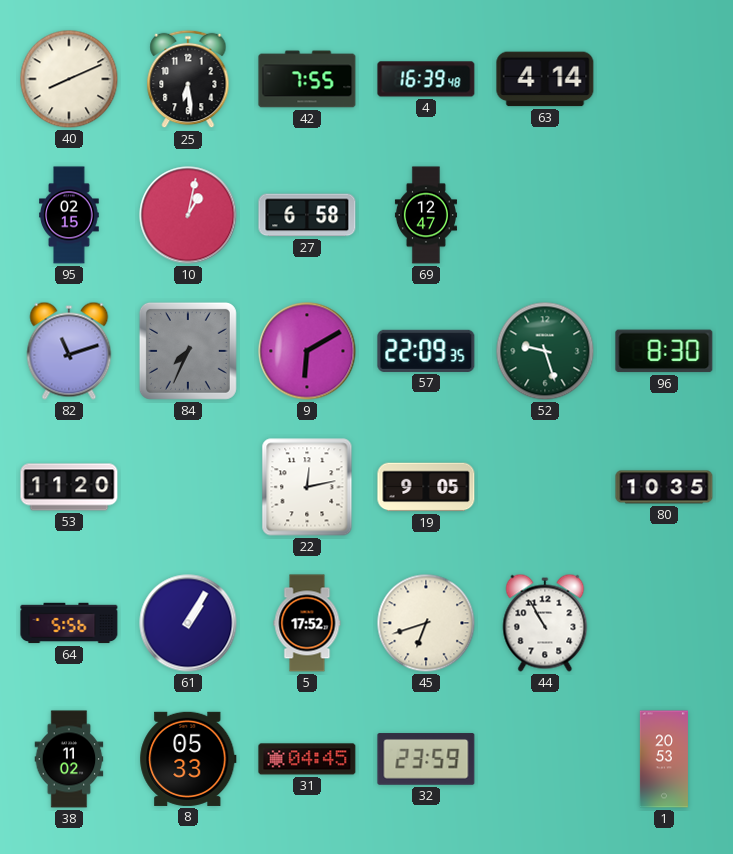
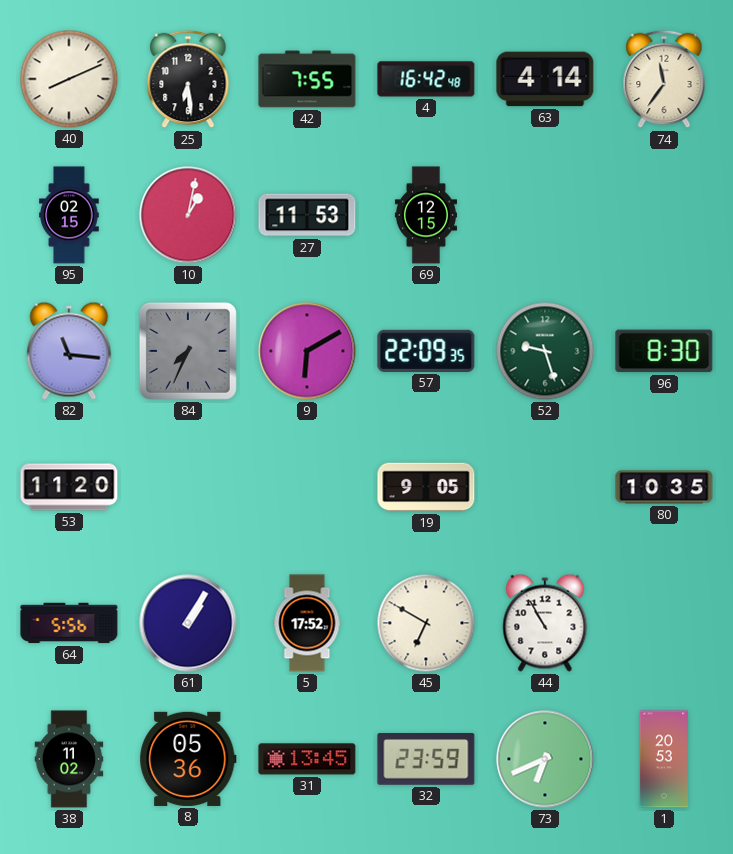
4: 16:39 -> 16:42
74: none -> 11:36
27: 6:58 -> 11:53
69: 12:47 -> 12:15
82: 11:12 -> 11:16
22: 12:13 -> none
45: 6:42 -> 6:50
8: 05:33 -> 05:36
31: 04:45 -> 13:45
73: none -> 6:41
